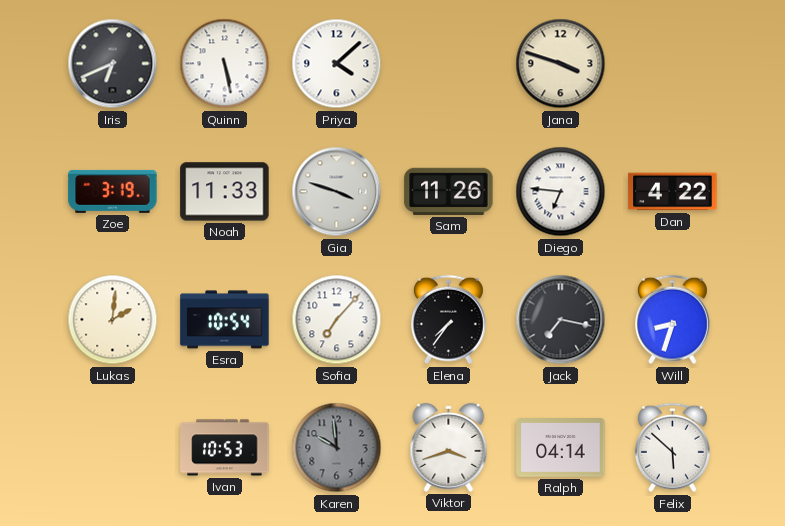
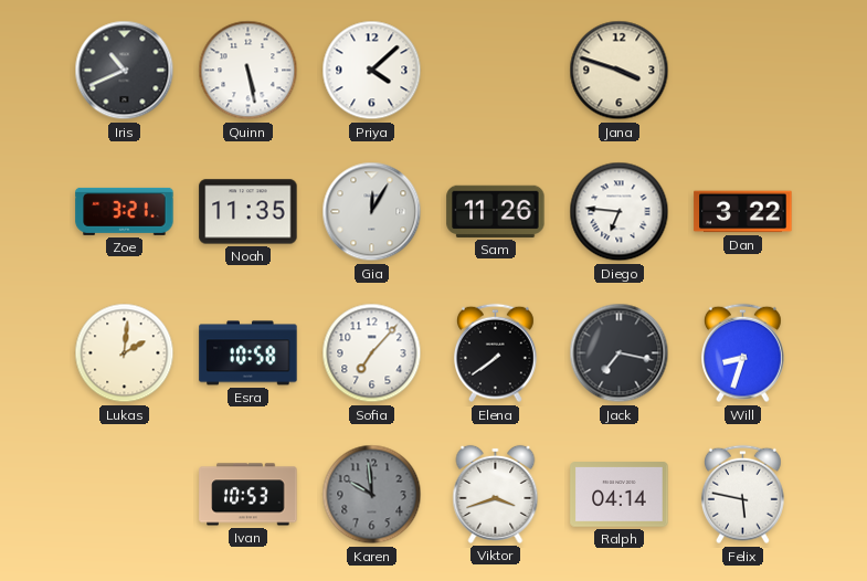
Iris: 6:41 -> 10:41
Zoe: 3:19 -> 3:21
Noah: 11:33 -> 11:35
Gia: 3:48 -> 12:05
Dan: 4:22 -> 3:22
Esra: 10:54 -> 10:58
Elena: 7:36 -> 7:39
Felix: 5:52 -> 5:47
